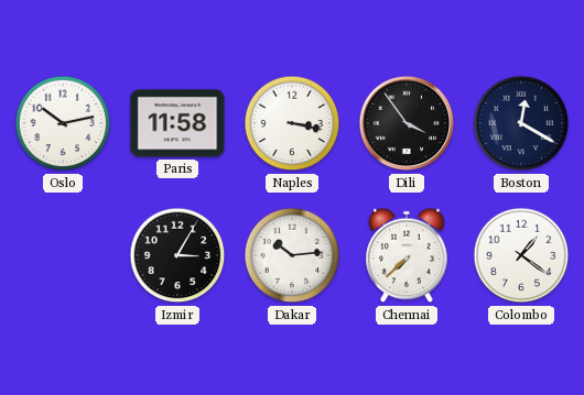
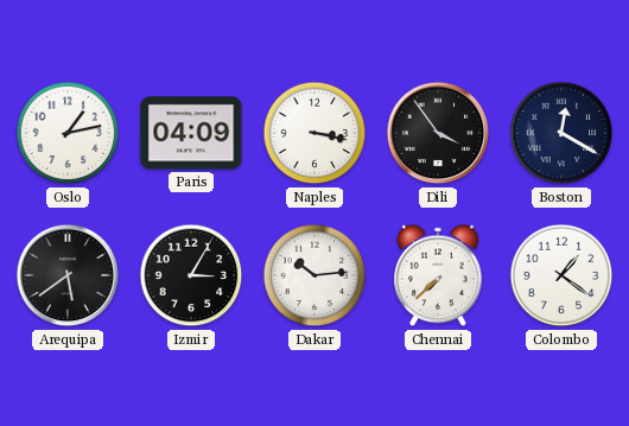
Oslo: 10:13 -> 1:13
Paris: 11:58 -> 04:09
Arequipa: none -> 5:39
